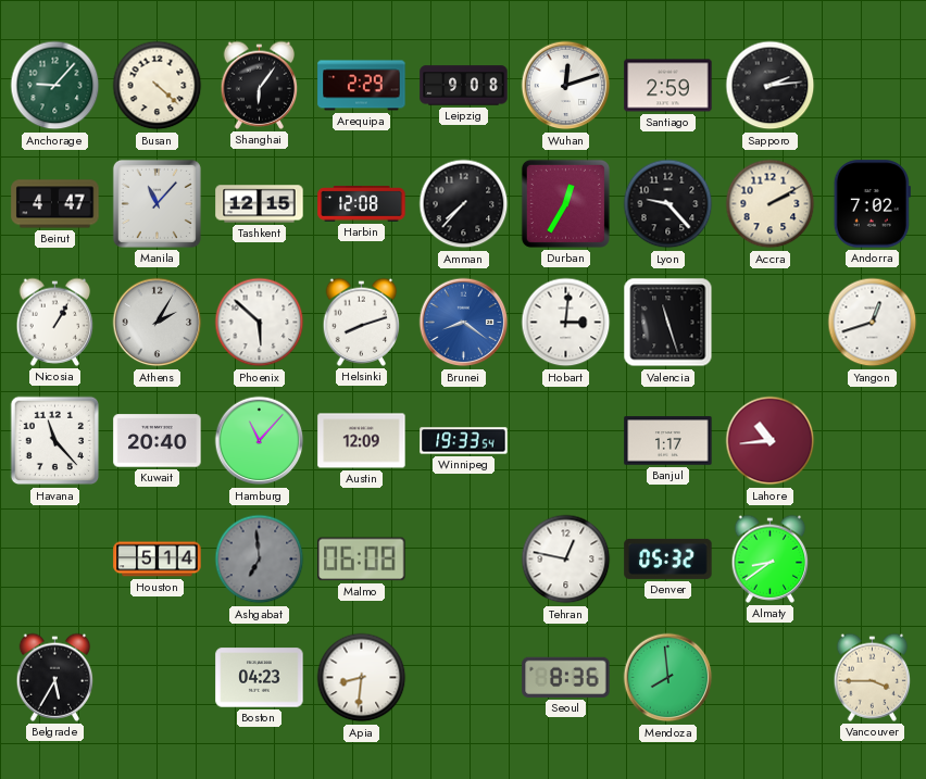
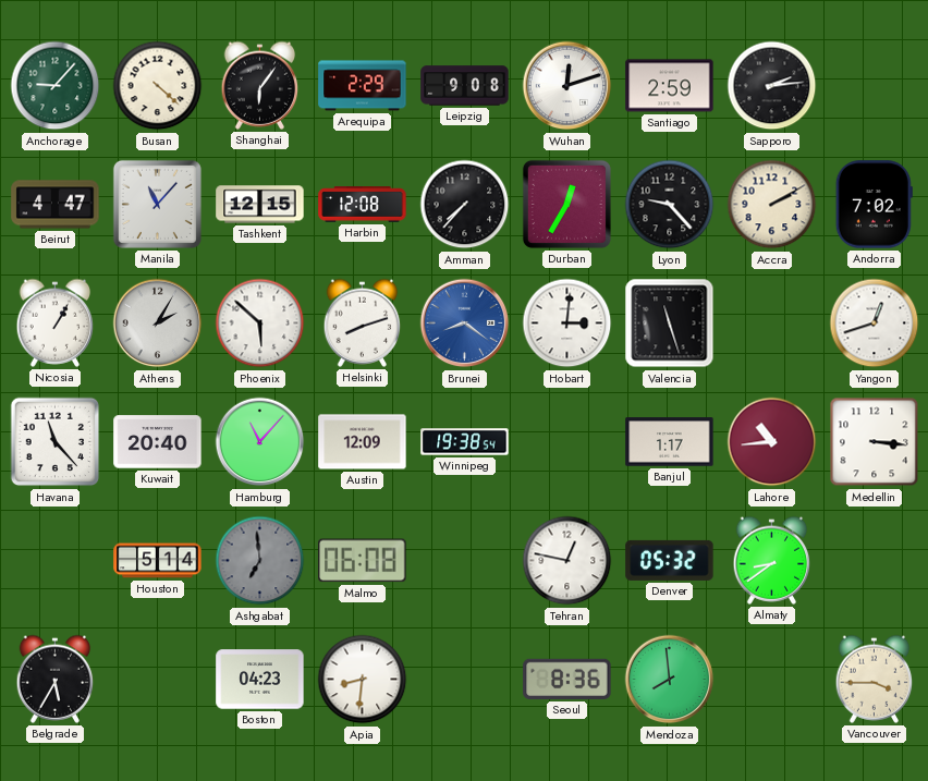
Winnipeg: 19:33 -> 19:38
Medellin: none -> 3:16
